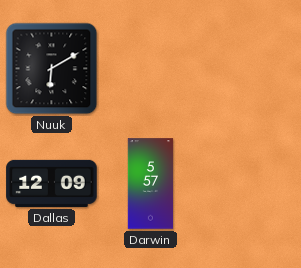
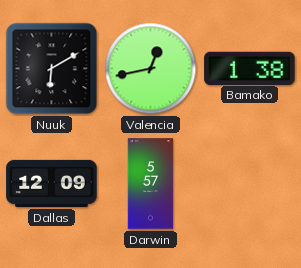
Valencia: none -> 12:43
Bamako: none -> 1:38
